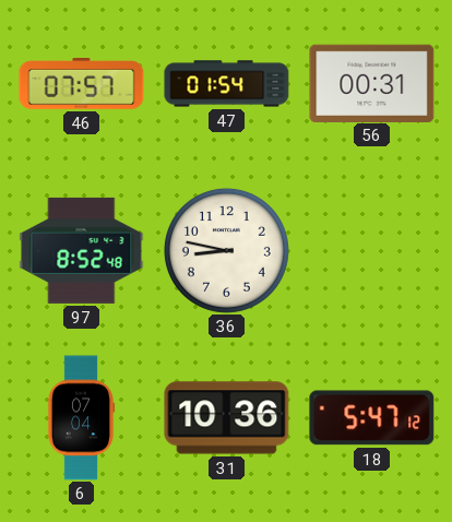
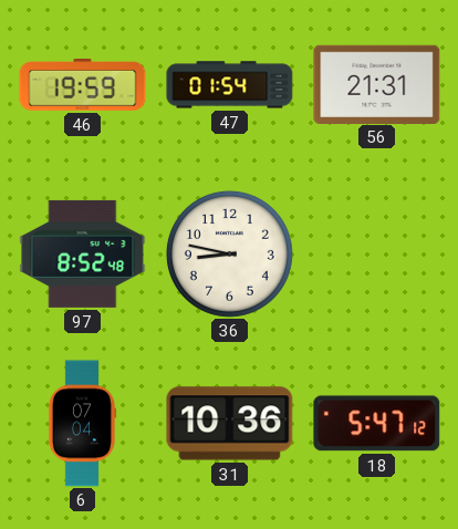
46: 07:57 -> 19:59
56: 00:31 -> 21:31
